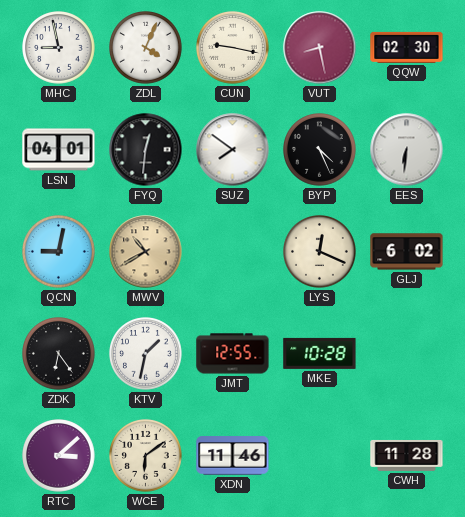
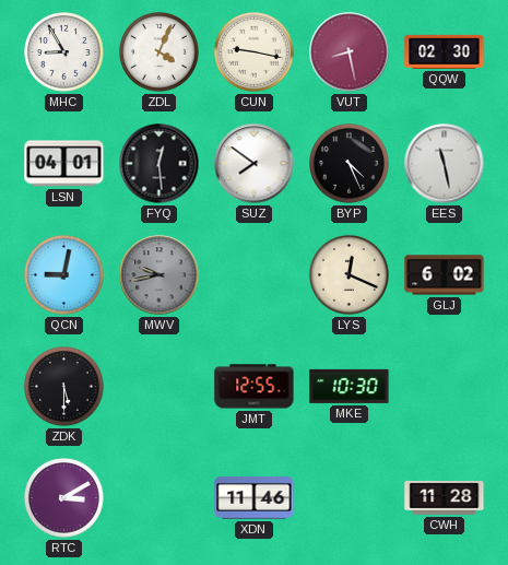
MHC: 8:58 -> 8:55
FYQ: 12:31 -> 12:29
EES: 6:31 -> 11:28
MWV: 10:40 -> 9:43
MWV dial: champagne -> grey
ZDK: 6:24 -> 5:30
KTV: 1:32 -> none
MKE: 10:28 -> 10:30
RTC: 3:08 -> 3:10
WCE: 6:09 -> none
